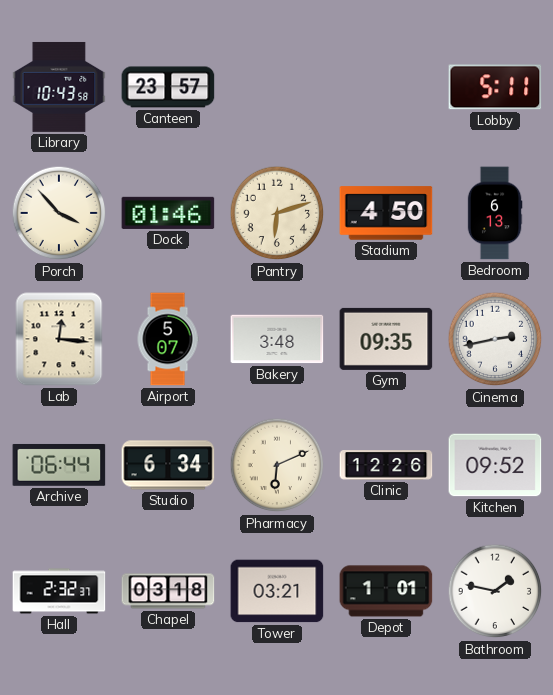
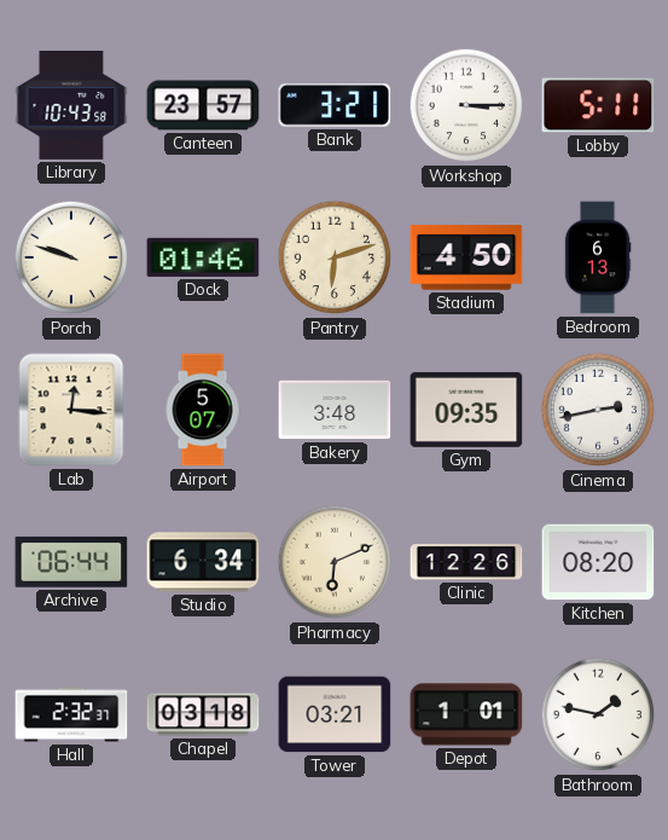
Bank: none -> 3:21
Workshop: none -> 3:15
Porch: 3:53 -> 9:48
Kitchen: 09:52 -> 08:20
